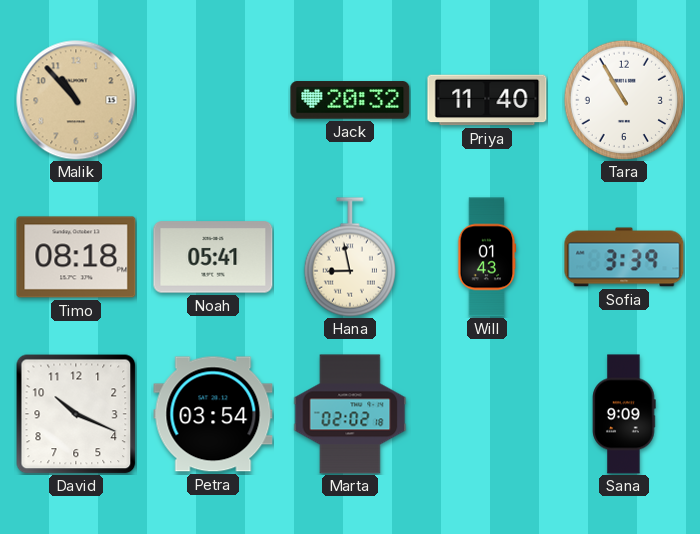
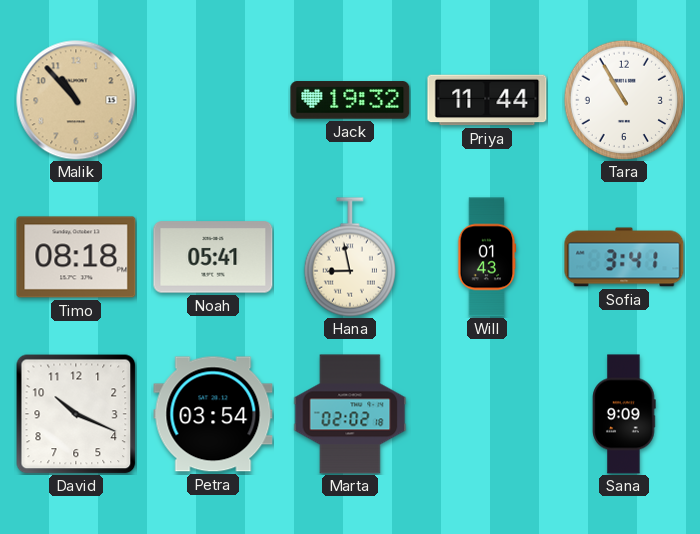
Jack: 20:32 -> 19:32
Priya: 11:40 -> 11:44
Sofia: 3:39 -> 3:41
